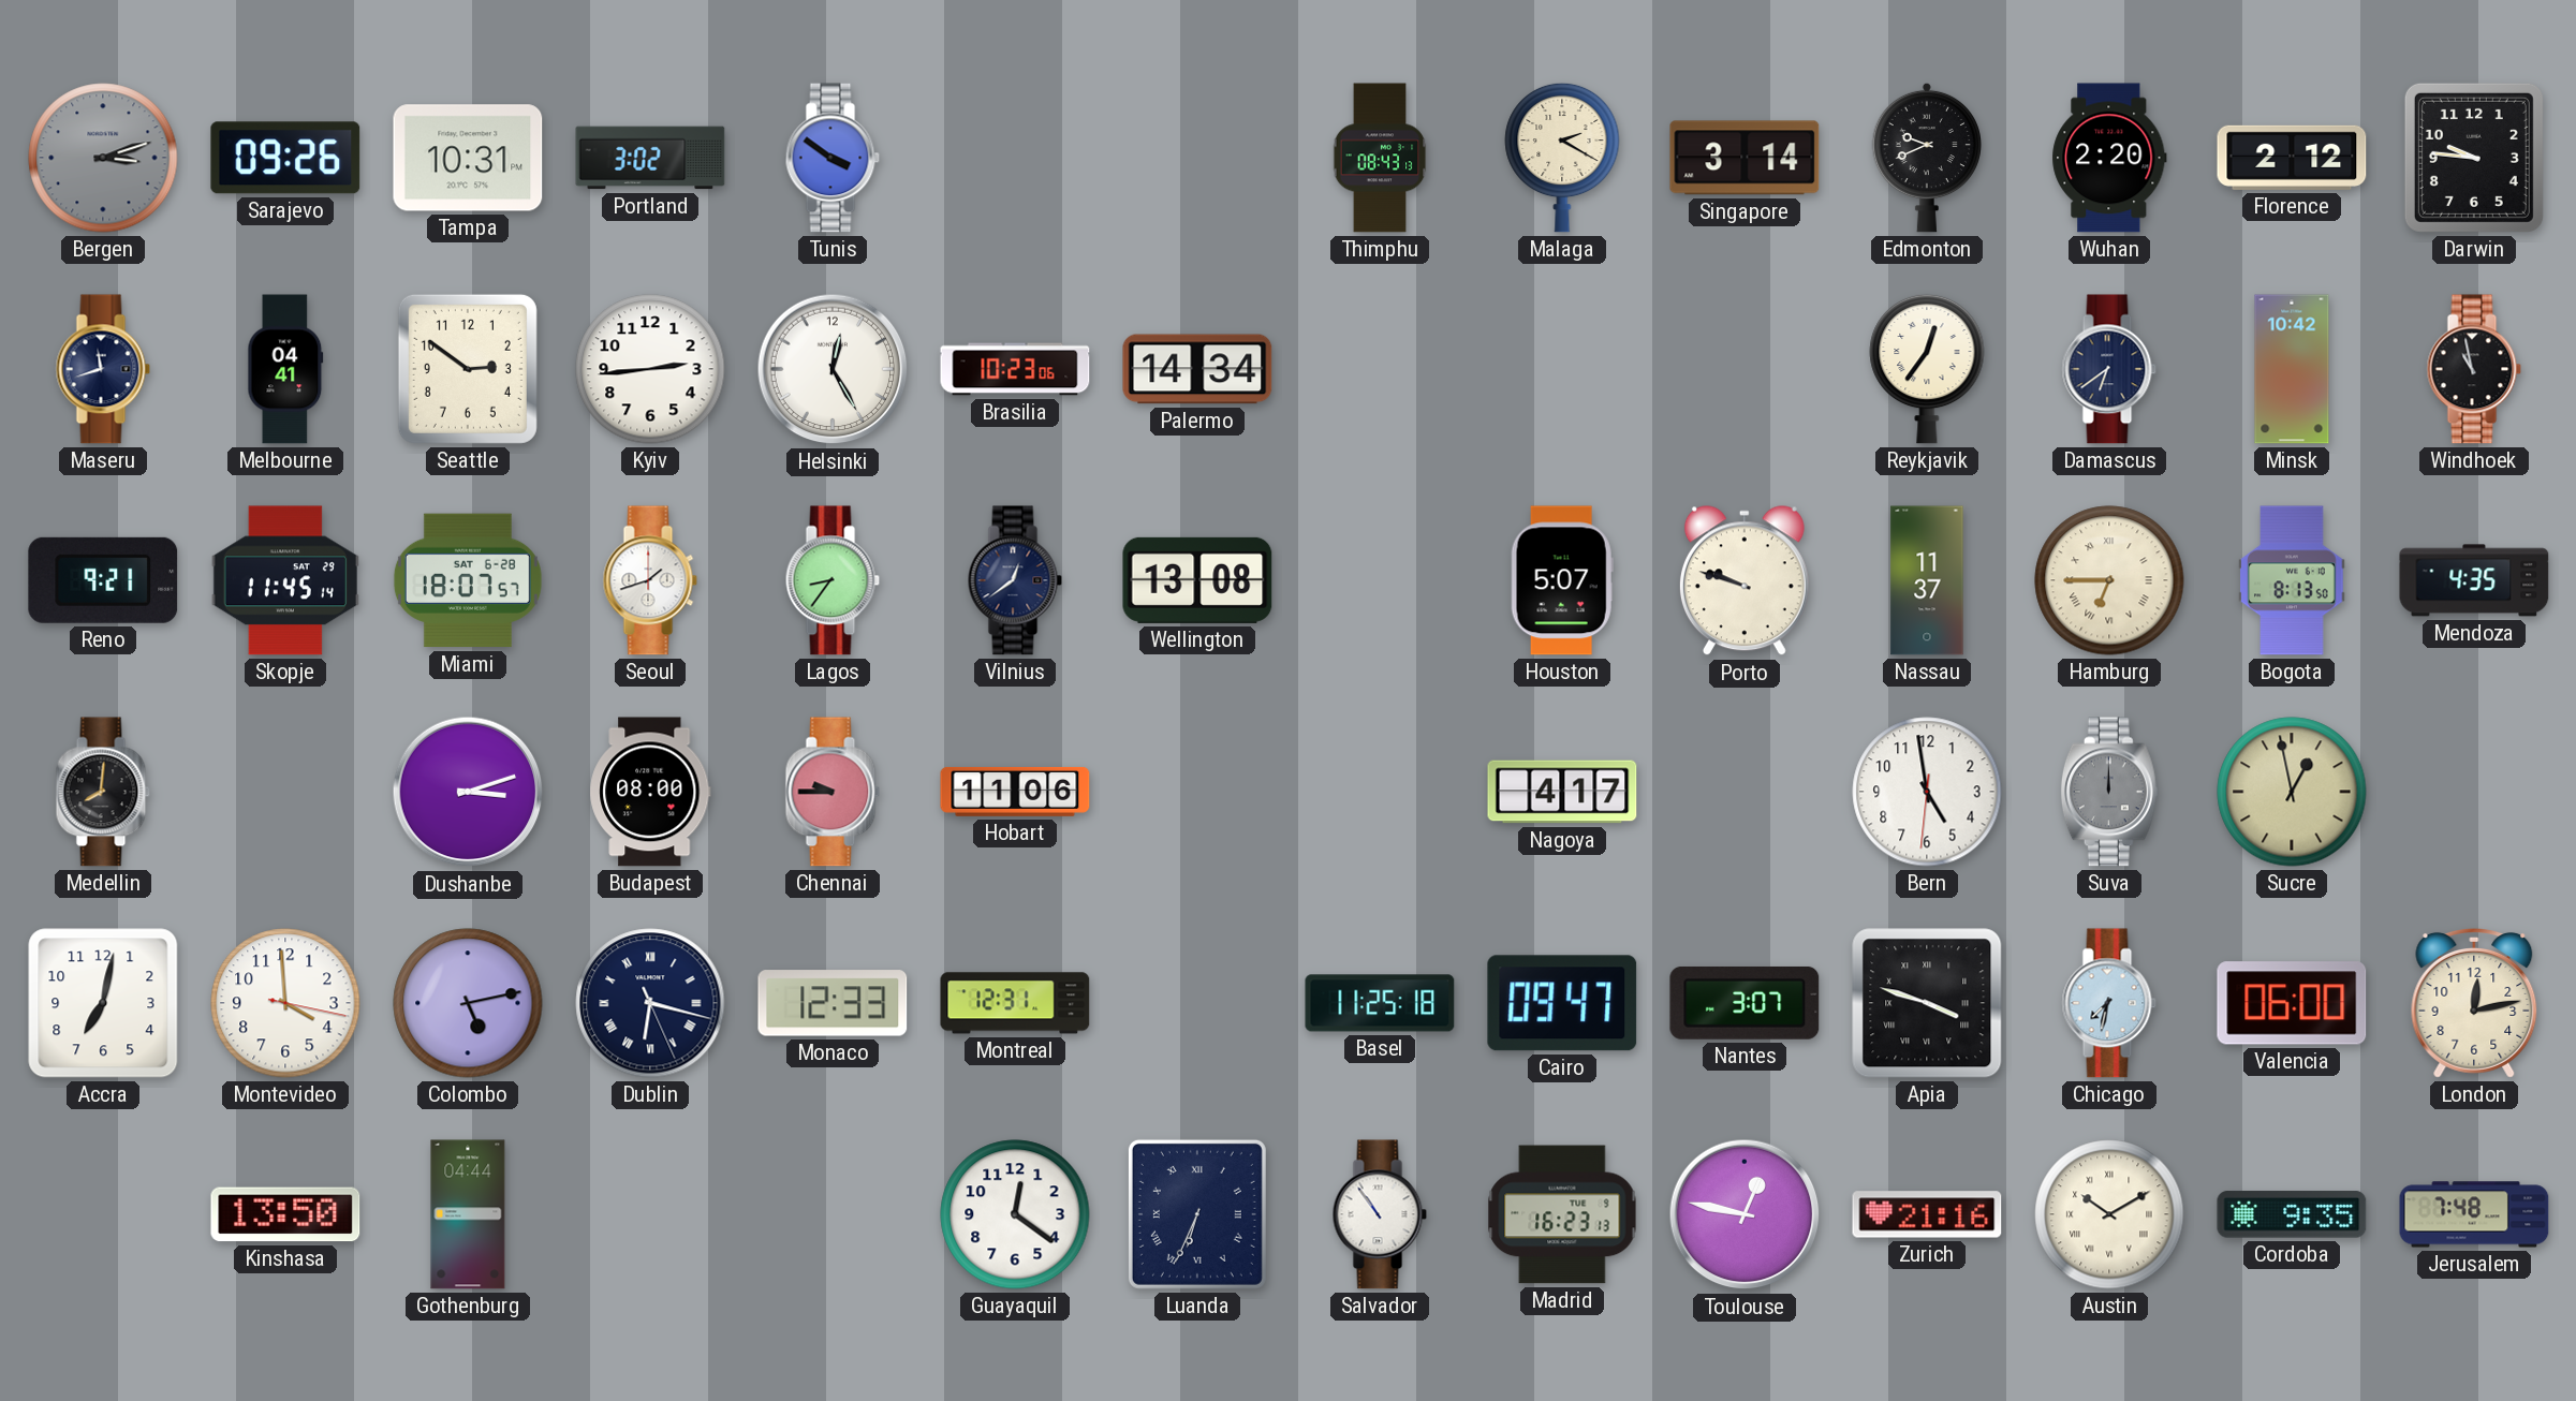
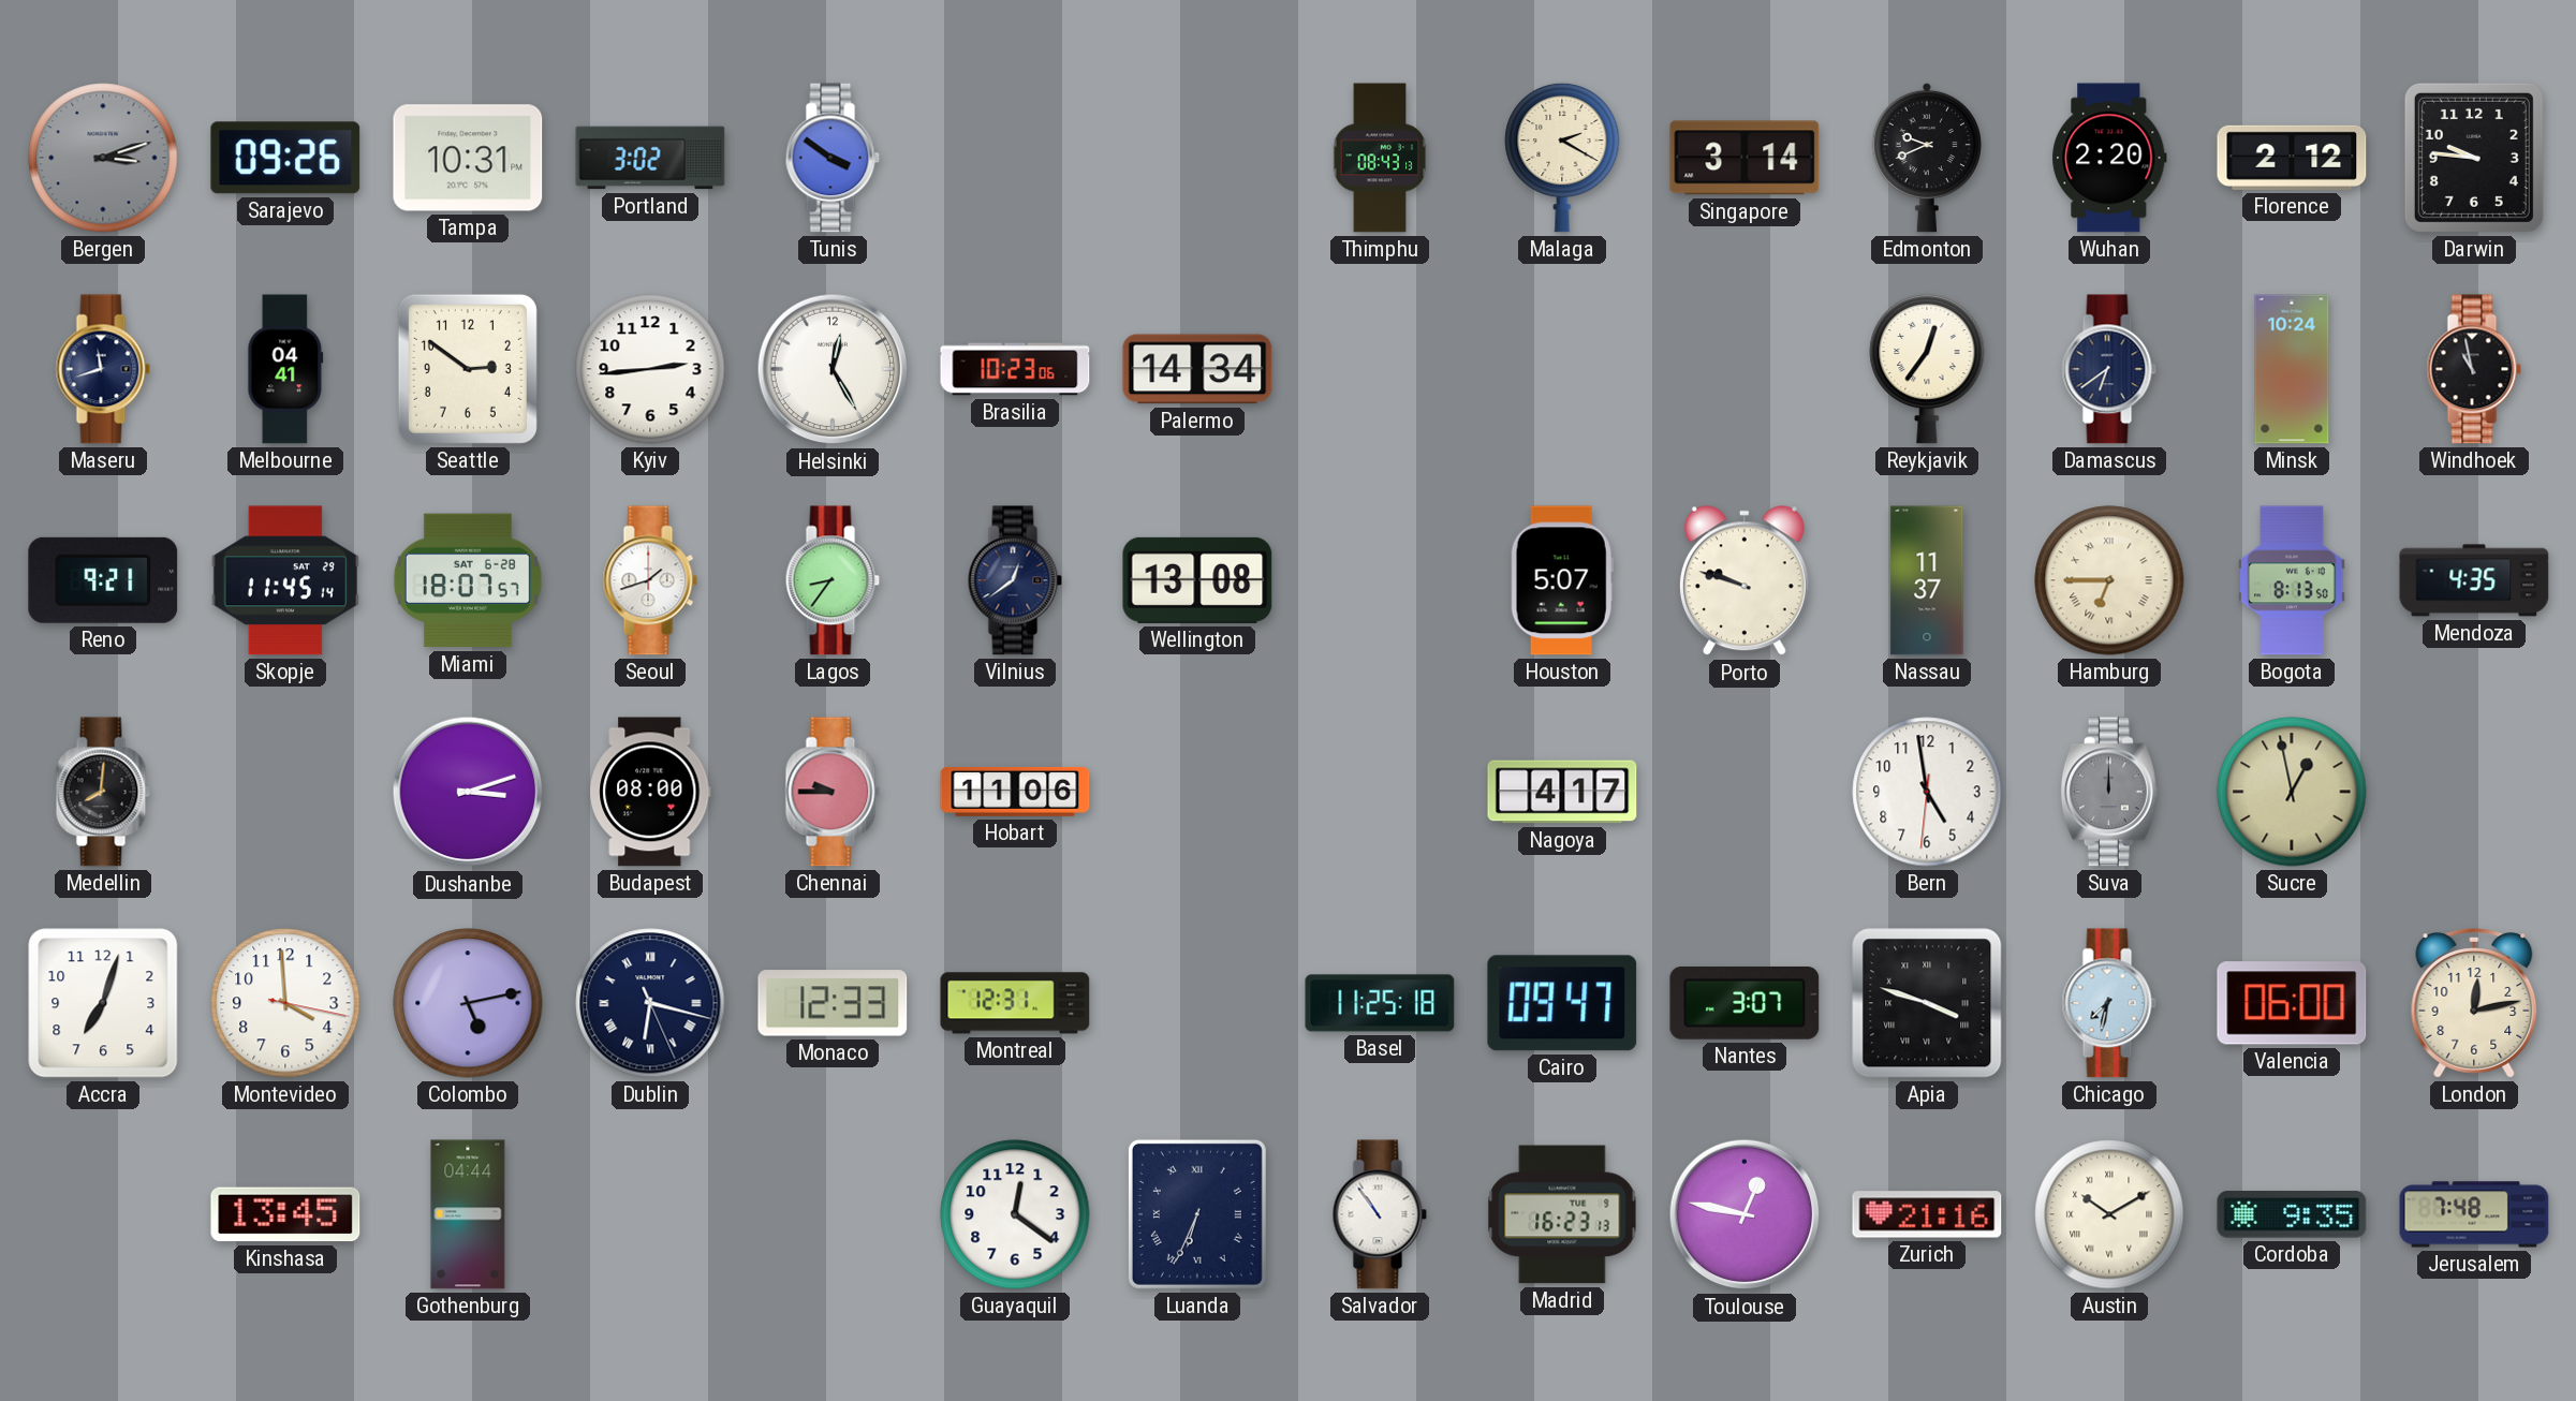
Minsk: 10:42 -> 10:24
Accra: 7:02 -> 7:03
Kinshasa: 13:50 -> 13:45
